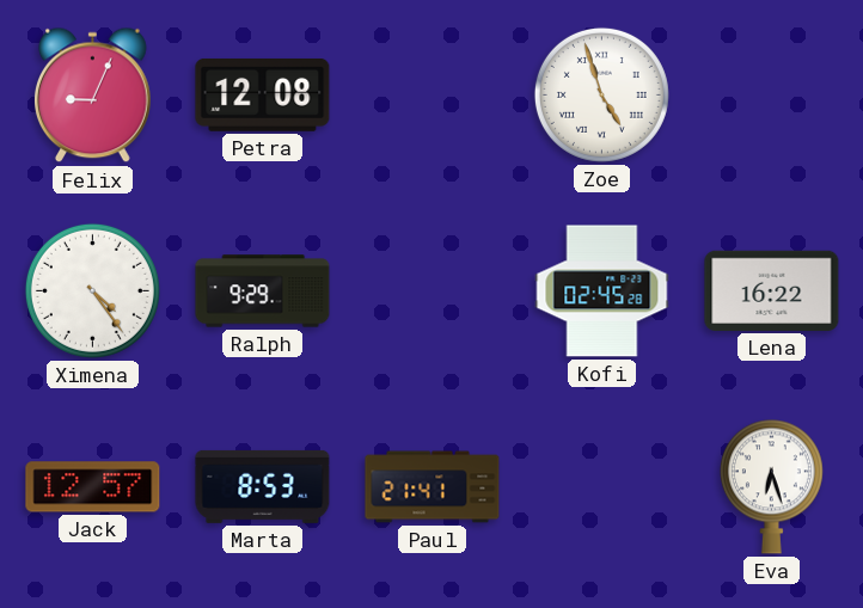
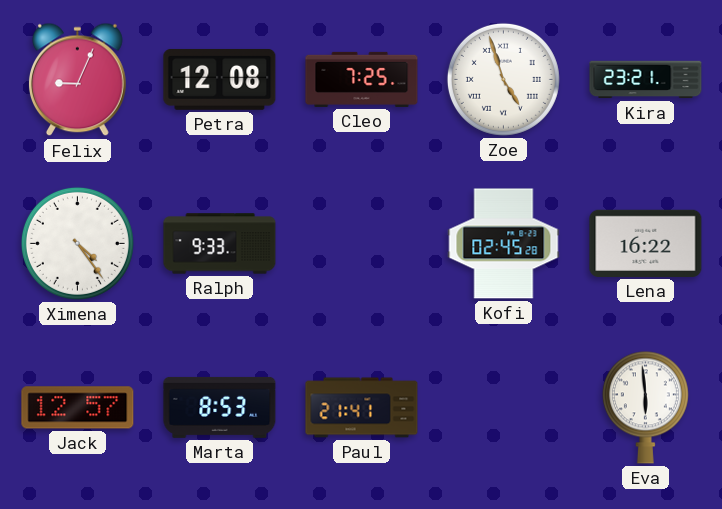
Cleo: none -> 7:25
Kira: none -> 23:21
Ralph: 9:29 -> 9:33
Eva: 6:27 -> 5:59
